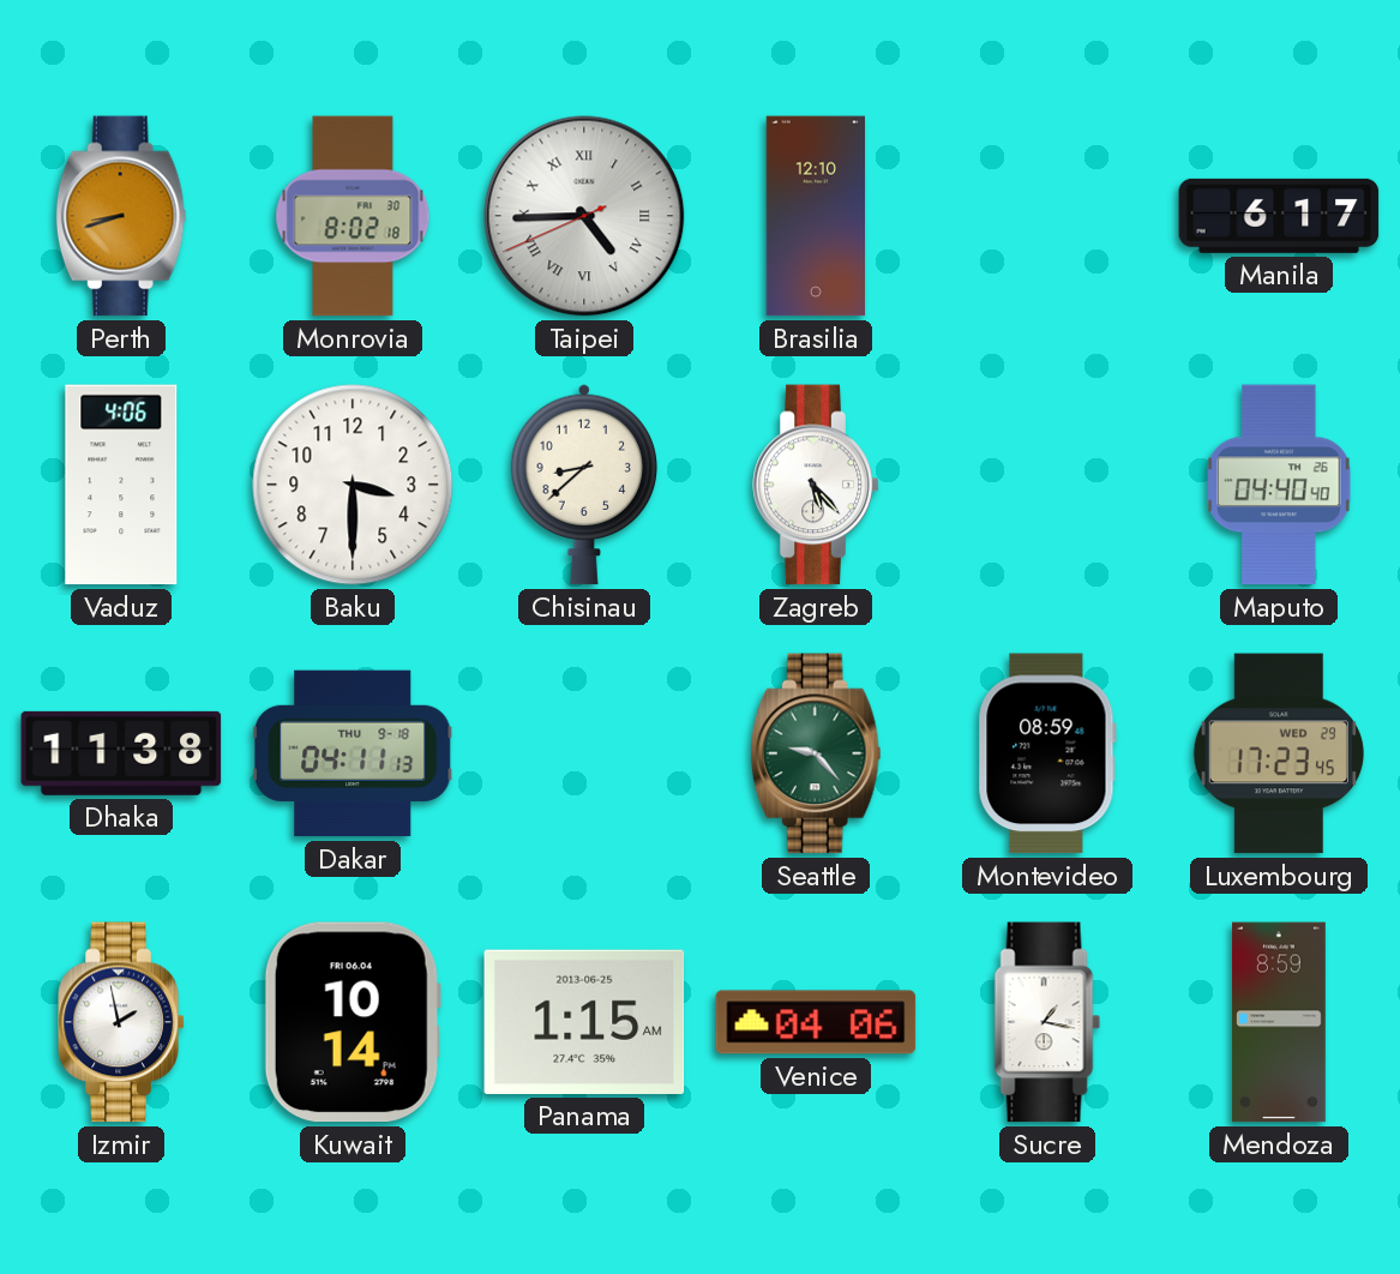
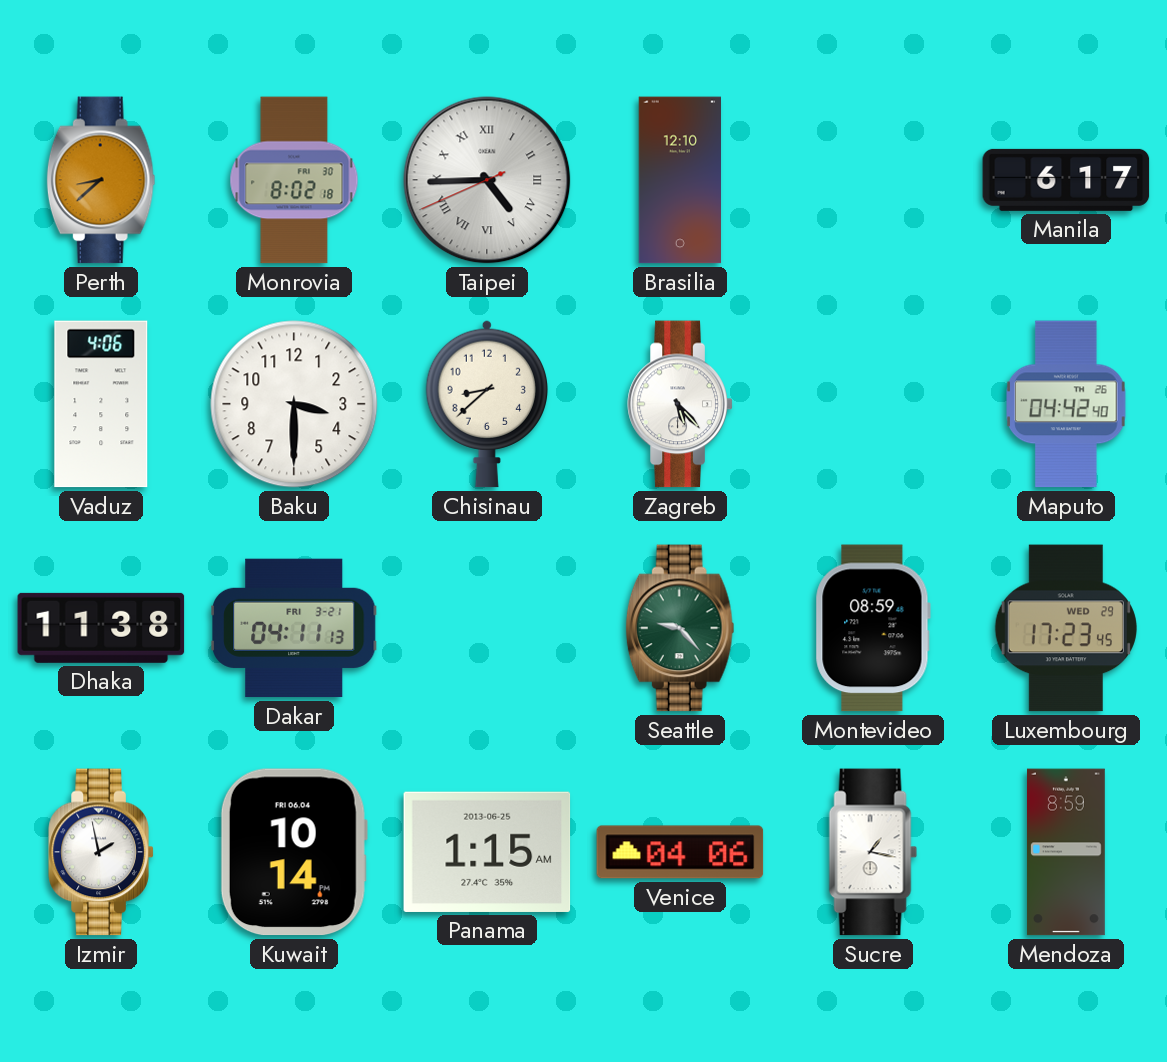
Perth: 8:42 -> 8:38
Maputo: 04:40 -> 04:42
Dakar date: THU 9-18 -> FRI 3-21
